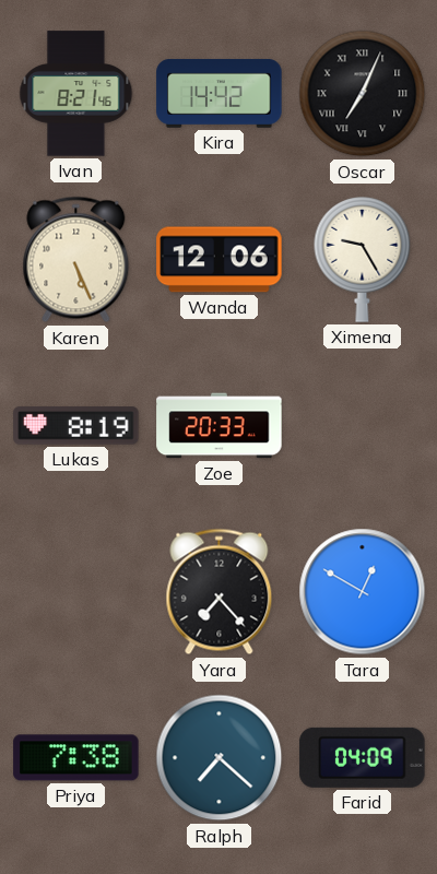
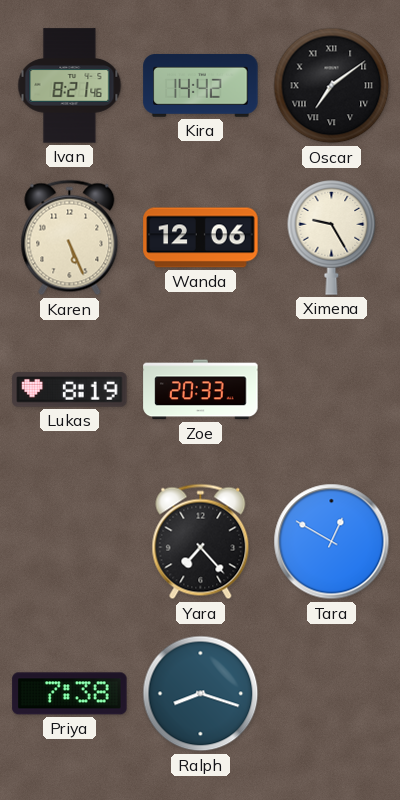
Oscar: 7:04 -> 7:09
Ralph: 7:22 -> 8:18
Farid: 04:09 -> none
